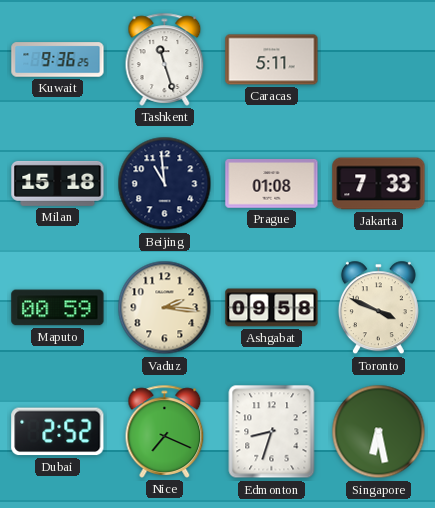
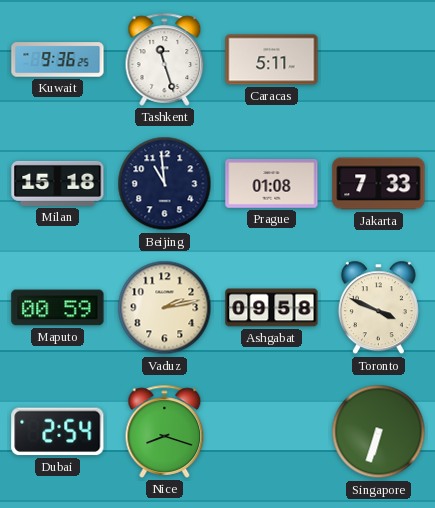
Vaduz: 2:16 -> 2:13
Dubai: 2:52 -> 2:54
Nice: 7:19 -> 8:18
Edmonton: 8:33 -> none
Singapore: 6:28 -> 6:33
